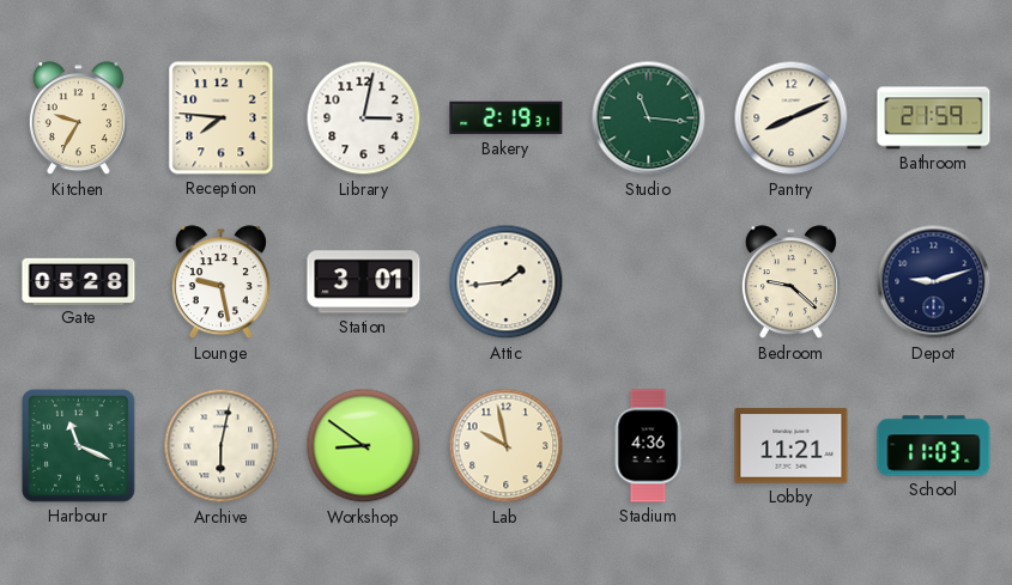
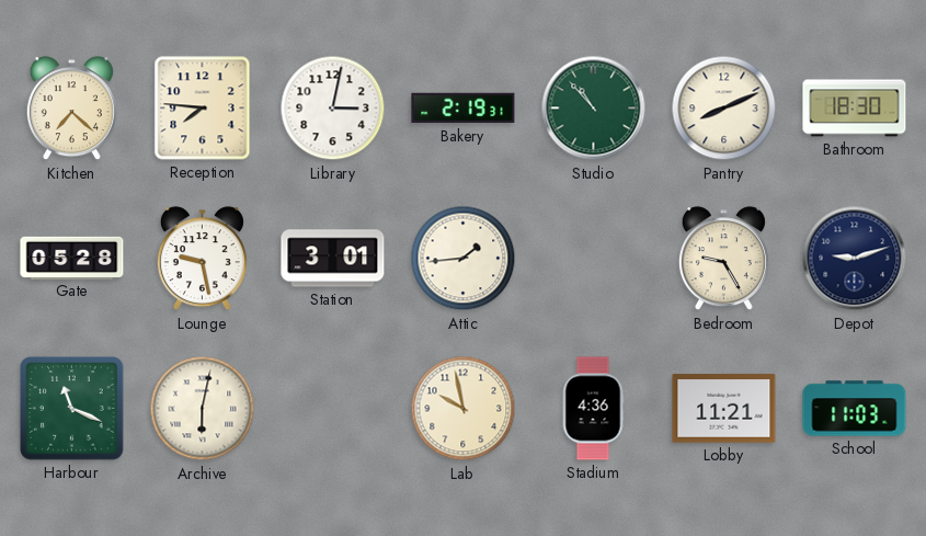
Kitchen: 9:35 -> 7:22
Studio: 11:16 -> 10:53
Bathroom: 21:59 -> 18:30
Bedroom: 9:22 -> 9:25
Workshop: 8:51 -> none
